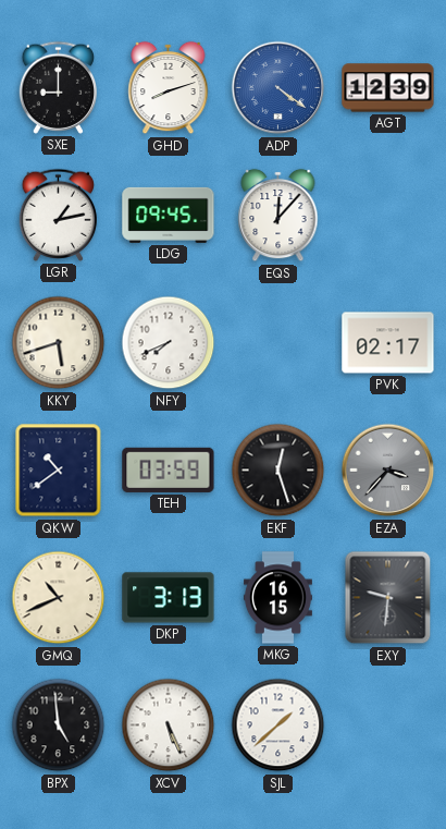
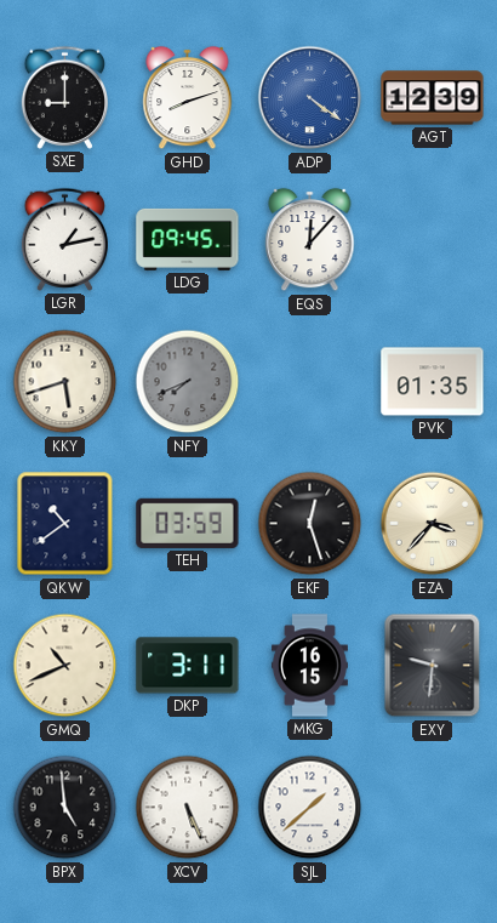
NFY dial: white -> grey
PVK: 02:17 -> 01:35
EZA dial: grey -> cream
DKP: 3:13 -> 3:11
